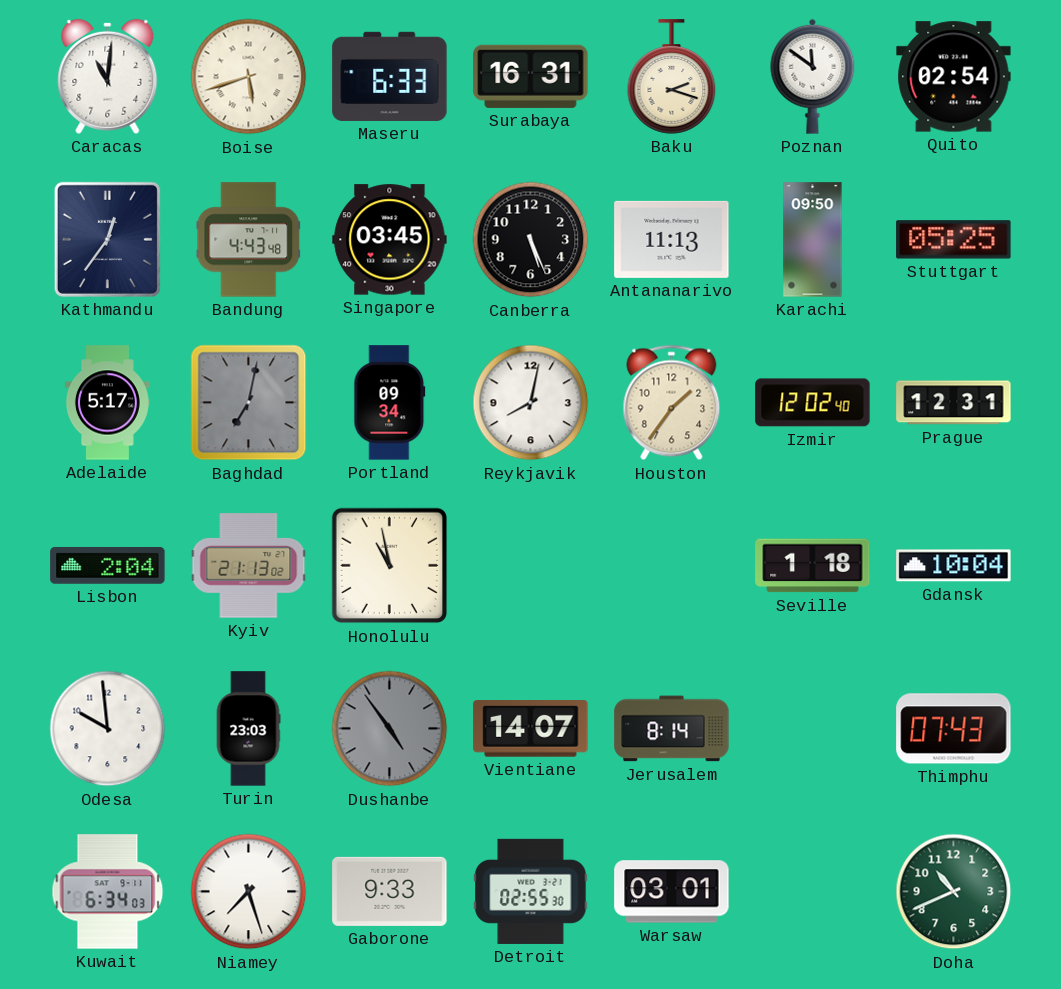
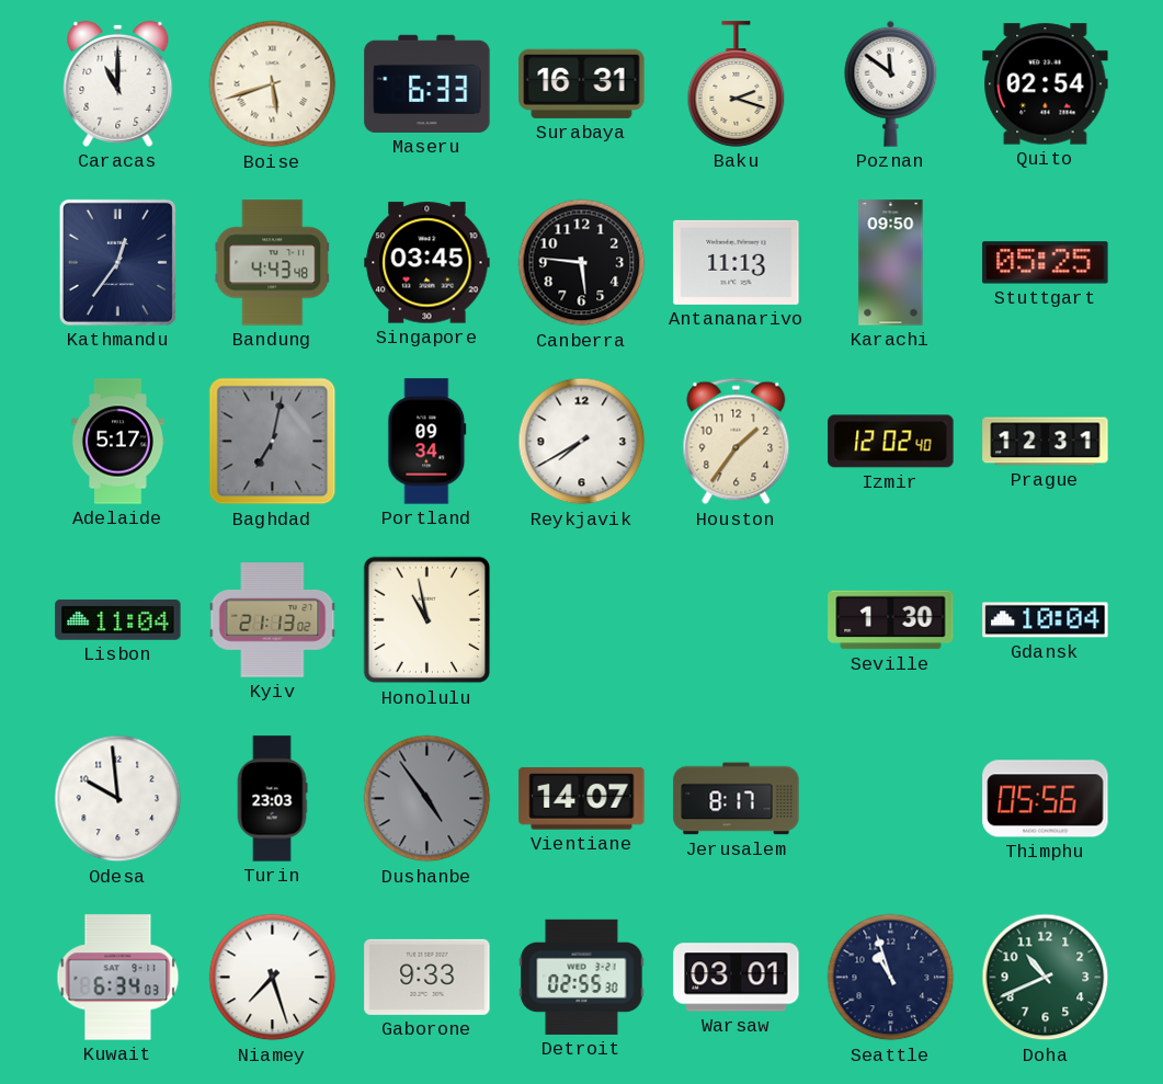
Caracas: 11:01 -> 11:00
Canberra: 5:26 -> 5:46
Reykjavik: 8:02 -> 7:40
Lisbon: 2:04 -> 11:04
Seville: 1:18 -> 1:30
Jerusalem: 8:14 -> 8:17
Thimphu: 07:43 -> 05:56
Seattle: none -> 10:57
